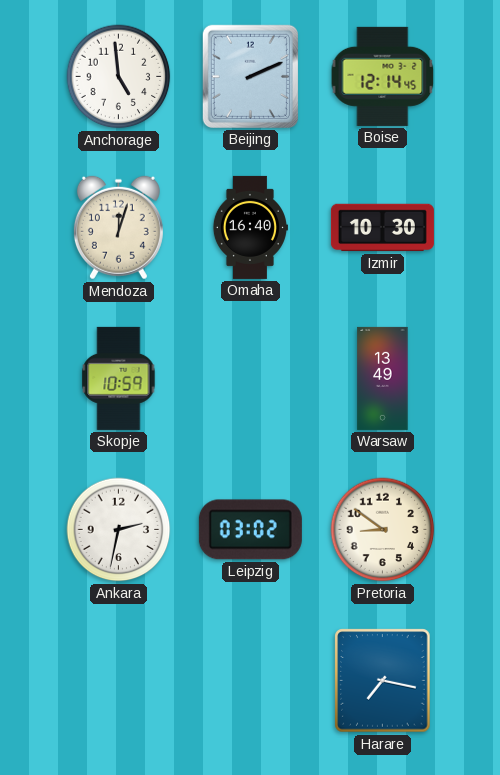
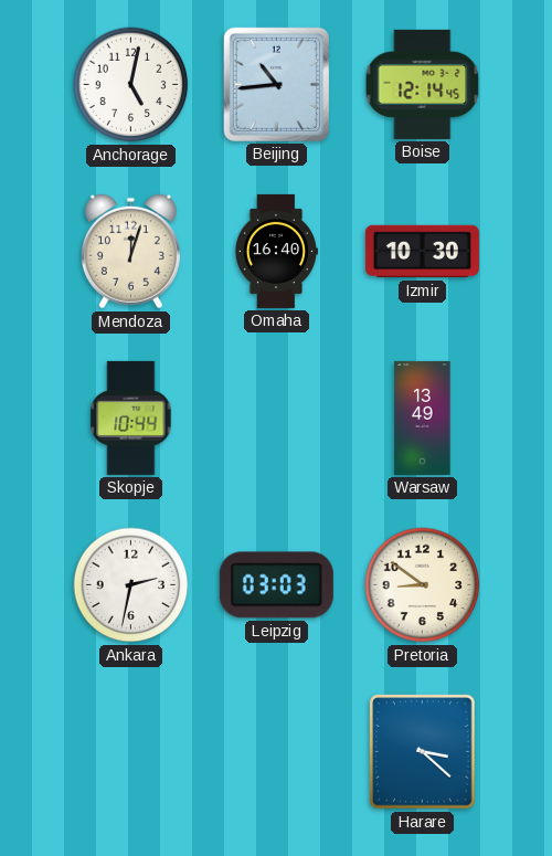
Anchorage: 4:59 -> 5:02
Beijing: 2:11 -> 10:44
Skopje: 10:59 -> 10:44
Leipzig: 03:02 -> 03:03
Harare: 7:17 -> 3:22
